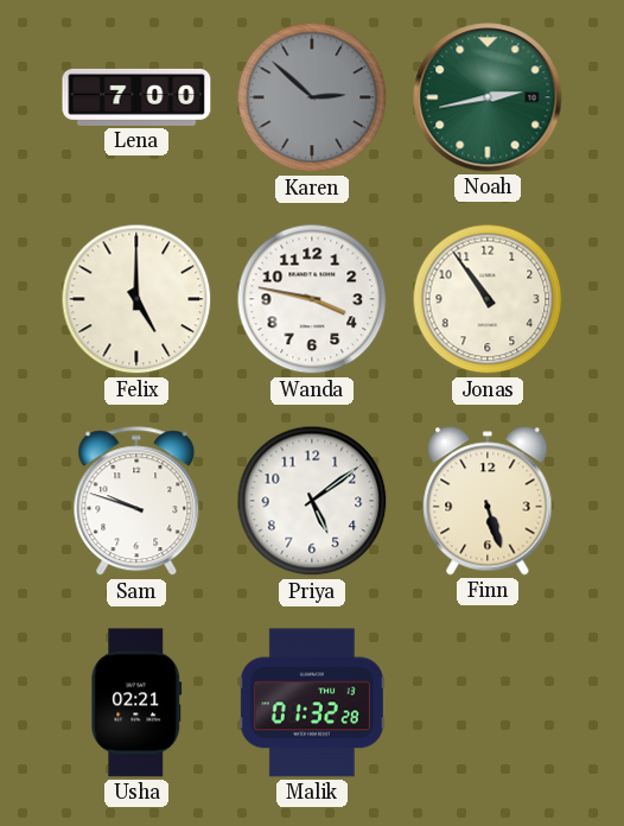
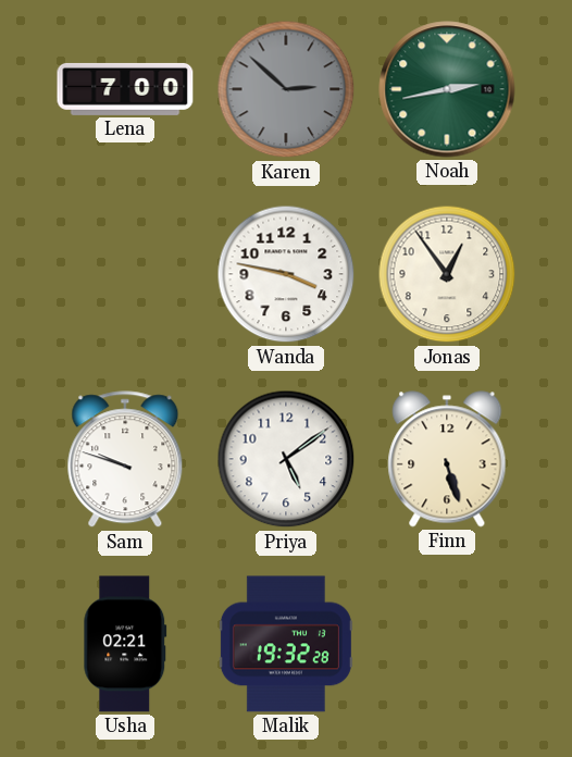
Felix: 5:00 -> none
Jonas: 10:54 -> 12:54
Malik: 01:32 -> 19:32
